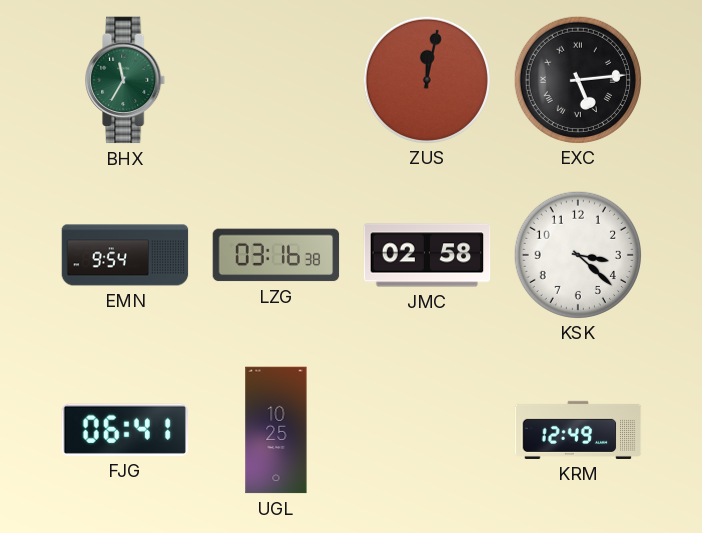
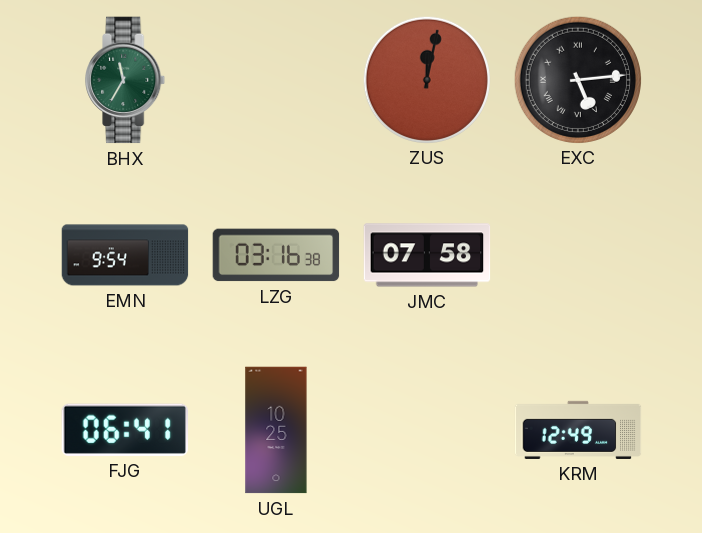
JMC: 02:58 -> 07:58
KSK: 3:22 -> none
